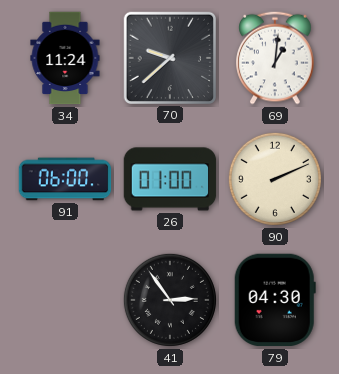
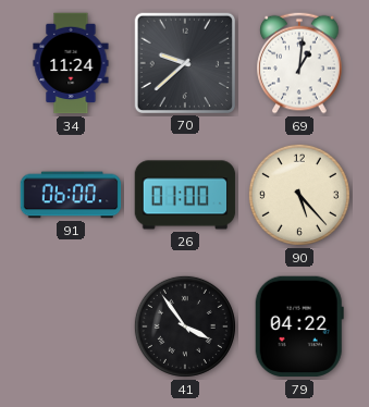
90: 2:11 -> 5:23
41: 2:54 -> 3:54
79: 04:30 -> 04:22
